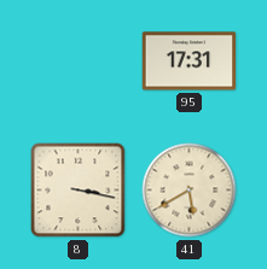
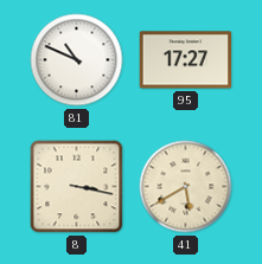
81: none -> 10:49
95: 17:31 -> 17:27
